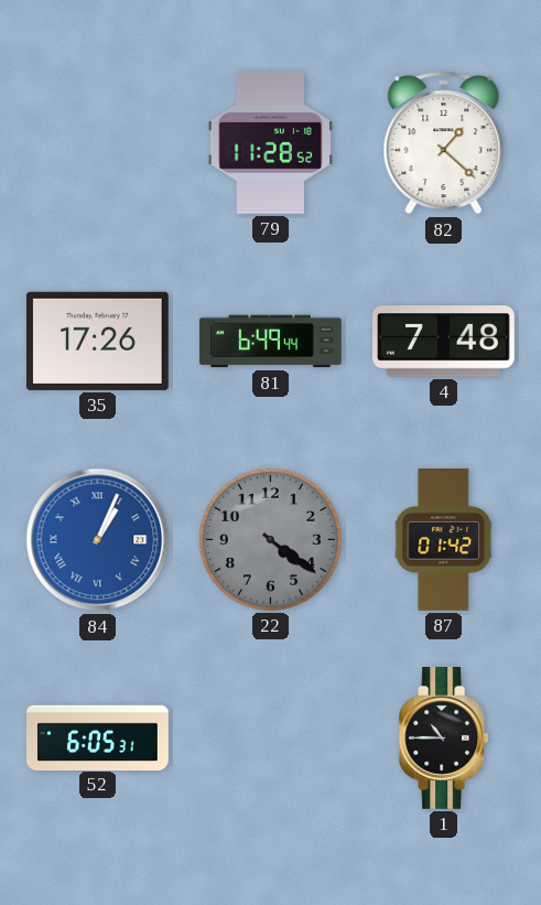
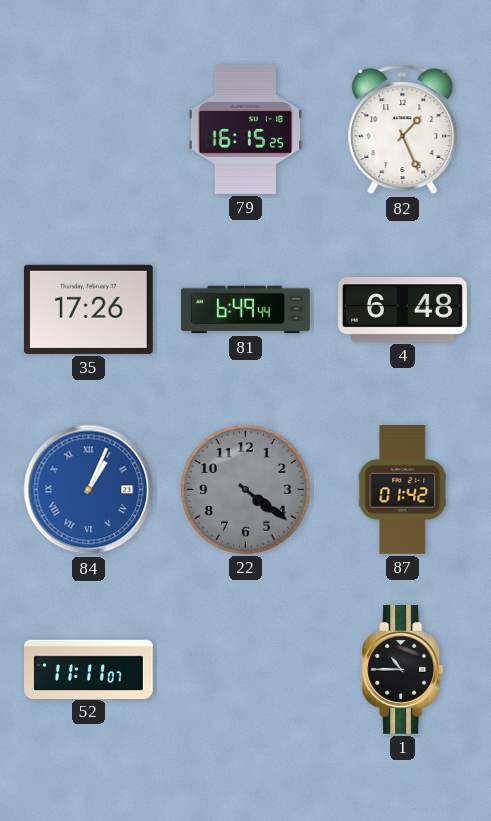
79: 11:28 -> 16:15
82: 1:22 -> 1:26
4: 7:48 -> 6:48
52: 6:05 -> 11:11
